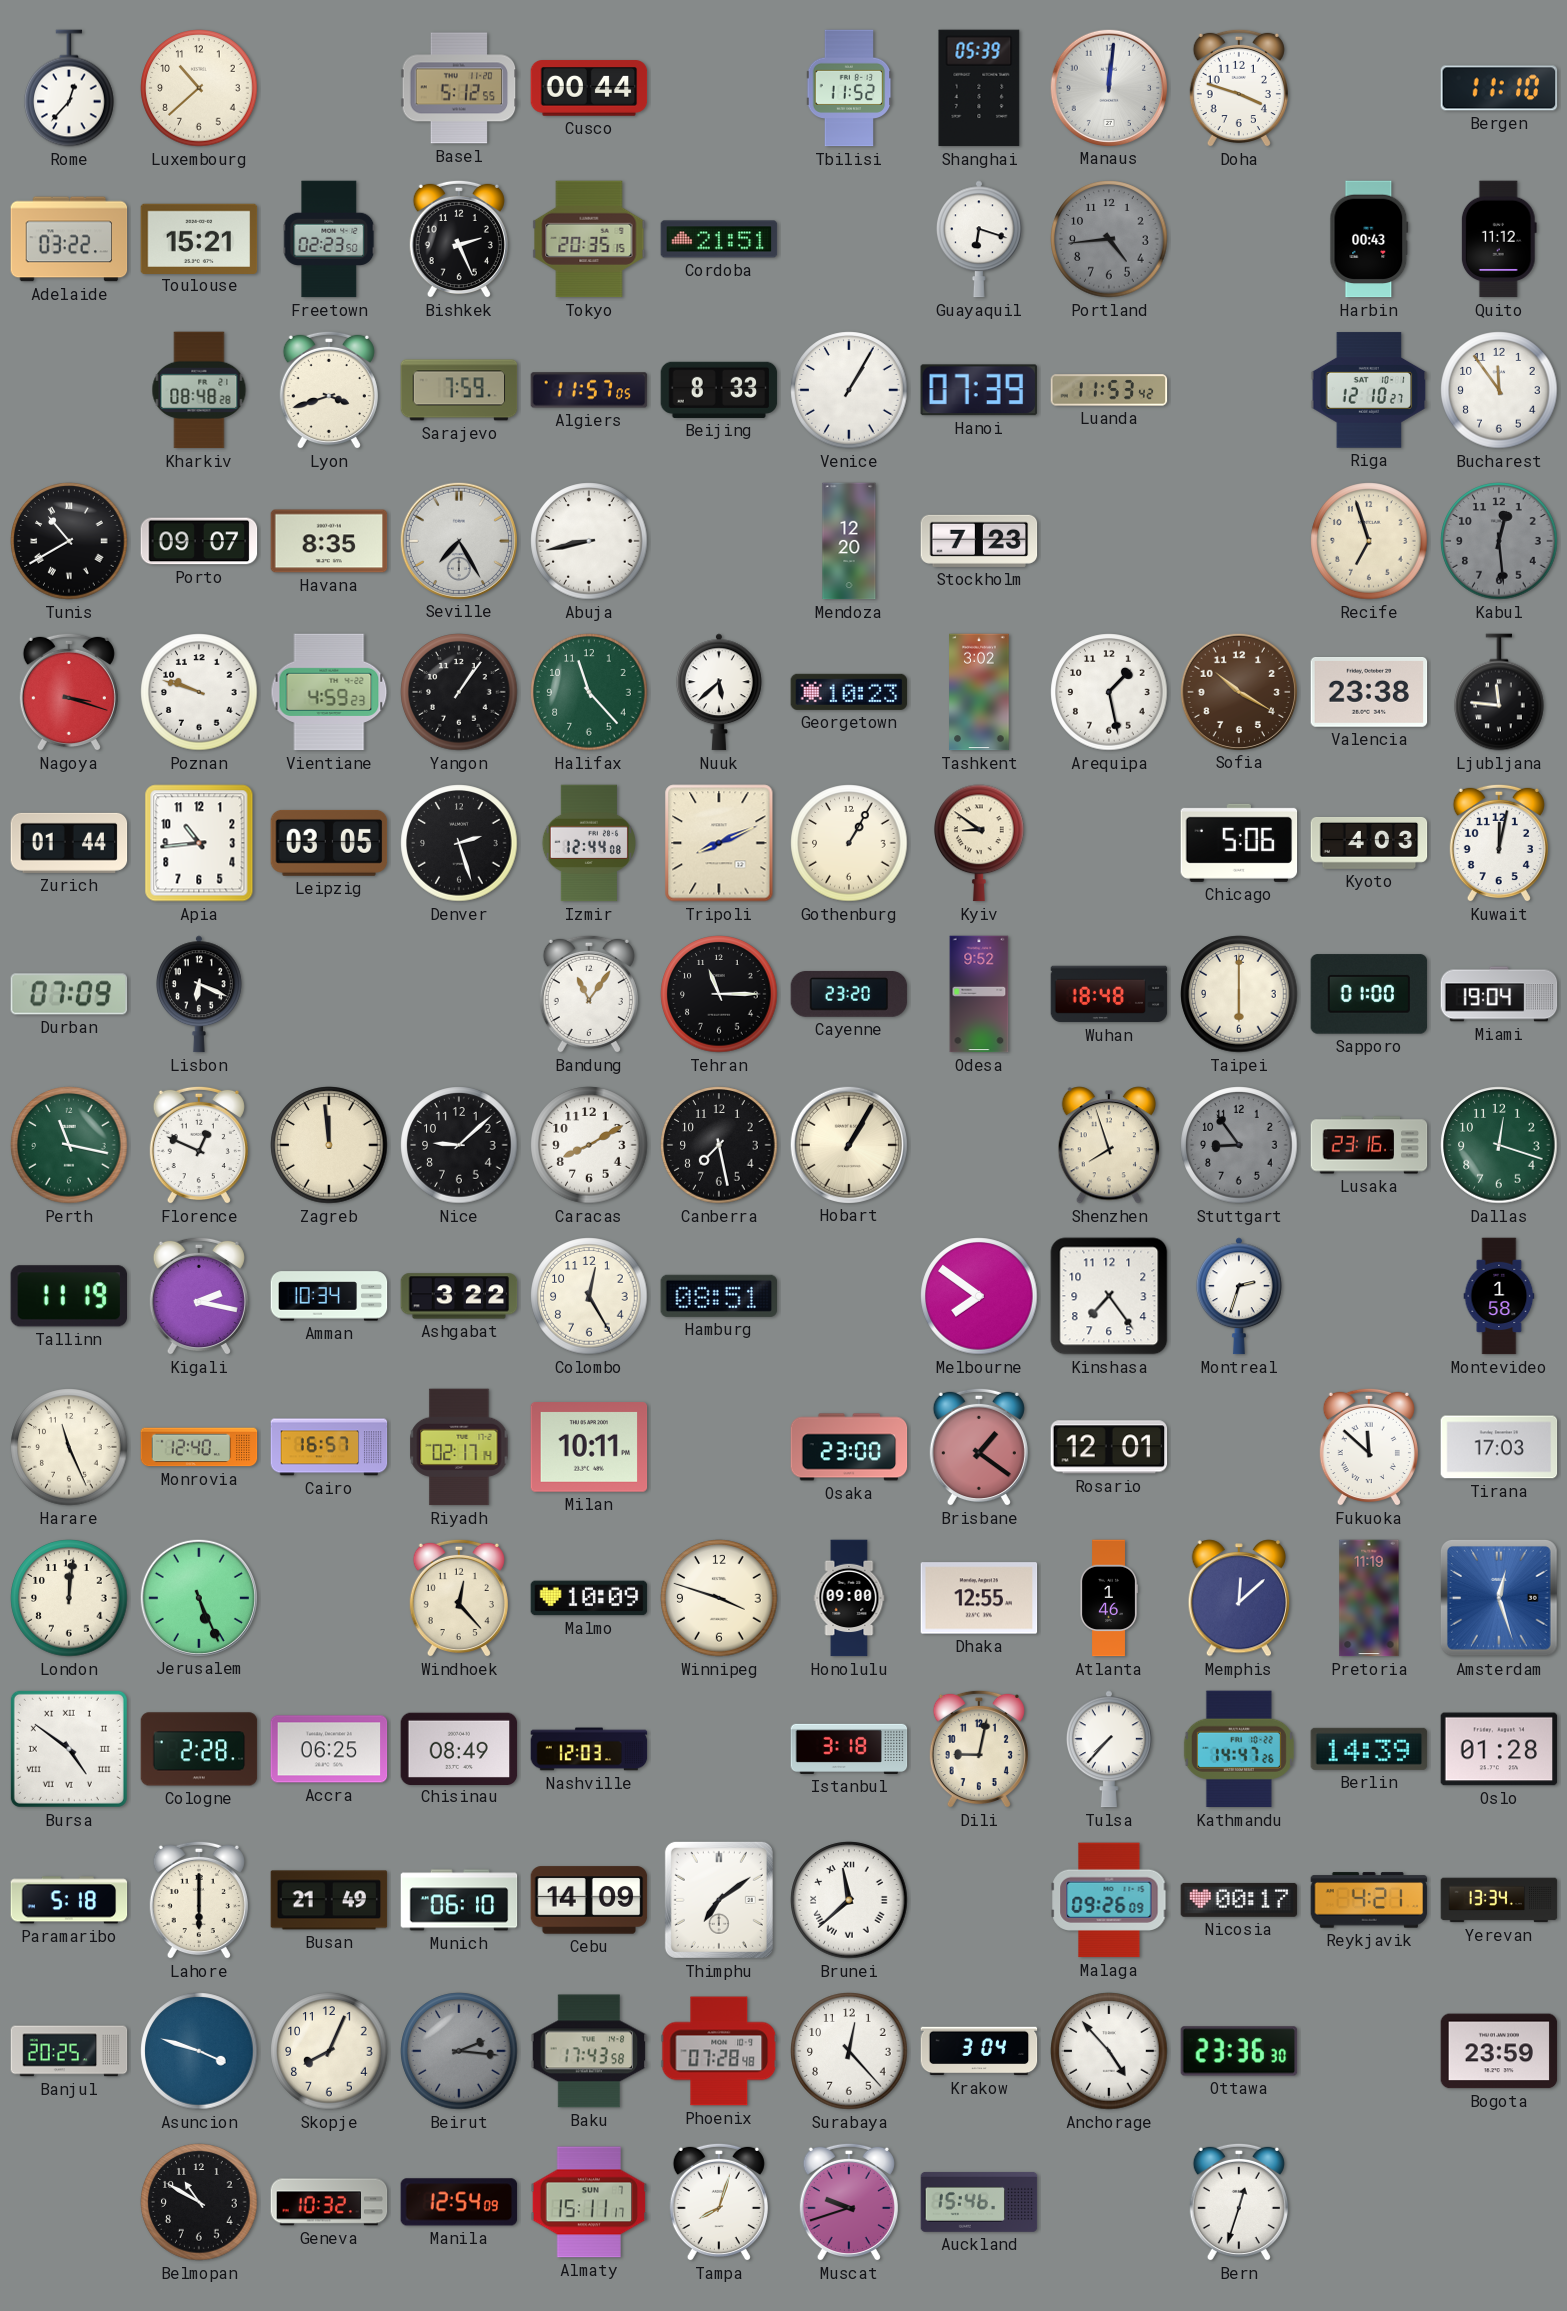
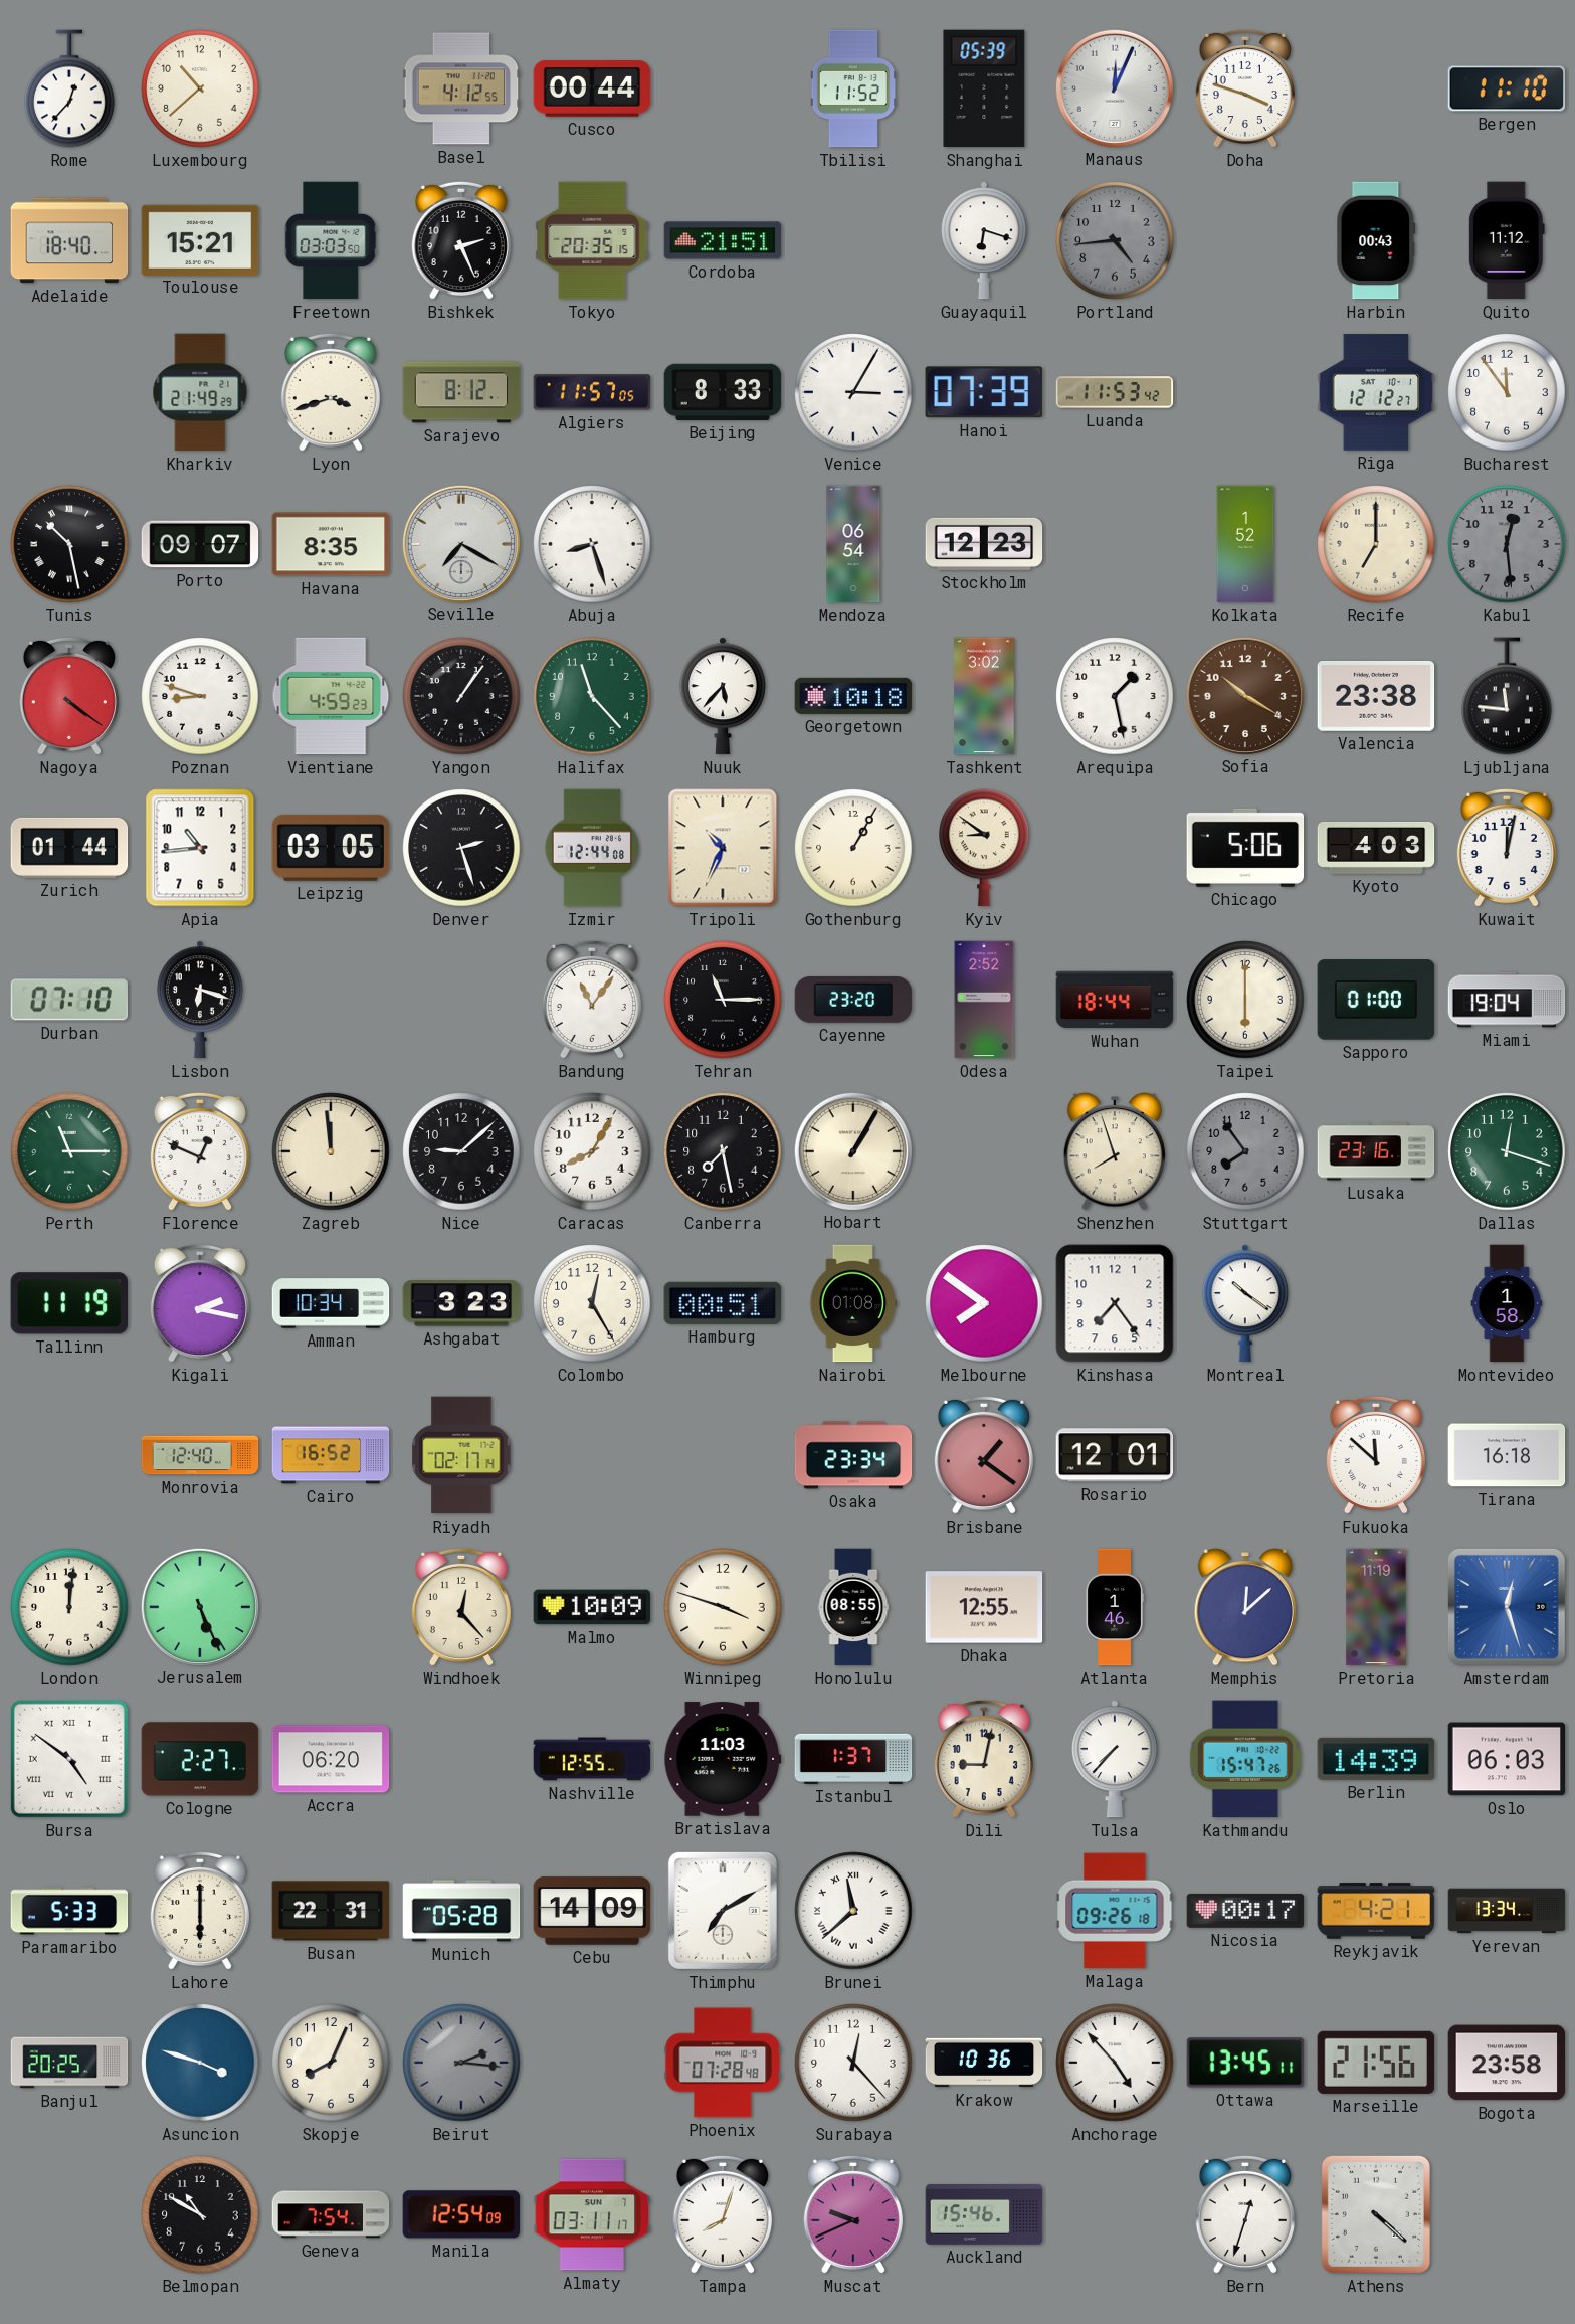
Basel: 5:12 -> 4:12
Manaus: 12:01 -> 12:04
Adelaide: 03:22 -> 18:40
Freetown: 02:23 -> 03:03
Kharkiv: 08:48 -> 21:49
Sarajevo: 7:59 -> 8:12
Venice: 1:05 -> 3:05
Riga: 12:10 -> 12:12
Tunis: 10:40 -> 10:28
Seville: 7:25 -> 7:20
Abuja: 8:43 -> 8:27
Mendoza: 12:20 -> 06:54
Stockholm: 7:23 -> 12:23
Kolkata: none -> 1:52
Recife: 6:57 -> 7:00
Nagoya: 3:18 -> 4:21
Poznan: 9:48 -> 8:48
Nuuk: 5:38 -> 5:37
Georgetown: 10:23 -> 10:18
Tripoli: 8:11 -> 10:34
Durban: 07:09 -> 07:10
Lisbon: 6:19 -> 6:18
Odesa: 9:52 -> 2:52
Wuhan: 18:48 -> 18:44
Perth: 11:17 -> 11:15
Caracas: 8:10 -> 8:05
Stuttgart: 8:54 -> 7:54
Ashgabat: 3:22 -> 3:23
Hamburg: 08:51 -> 00:51
Nairobi: none -> 01:08
Montreal: 2:33 -> 10:21
Harare: 11:26 -> none
Cairo: 16:57 -> 16:52
Milan: 10:11 -> none
Osaka: 23:00 -> 23:34
Tirana: 17:03 -> 16:18
Honolulu: 09:00 -> 08:55
Cologne: 2:28 -> 2:27
Accra: 06:25 -> 06:20
Chisinau: 08:49 -> none
Nashville: 12:03 -> 12:55
Bratislava: none -> 11:03
Istanbul: 3:18 -> 1:37
Kathmandu: 14:47 -> 15:47
Oslo: 01:28 -> 06:03
Paramaribo: 5:18 -> 5:33
Busan: 21:49 -> 22:31
Munich: 06:10 -> 05:28
Thimphu: 7:09 -> 7:10
Malaga: 09:26:09 -> 09:26:18
Baku: 17:43 -> none
Krakow: 3:04 -> 10:36
Ottawa: 23:36 -> 13:45
Marseille: none -> 21:56
Bogota: 23:59 -> 23:58
Geneva: 10:32 -> 7:54
Almaty: 15:11 -> 03:11
Muscat: 9:42 -> 9:41
Athens: none -> 4:22
